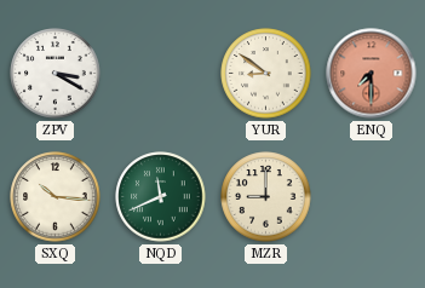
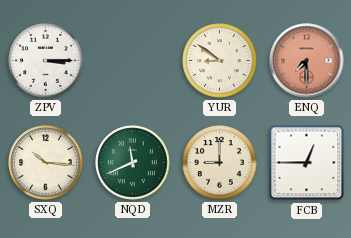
ZPV: 3:20 -> 3:15
FCB: none -> 12:45
